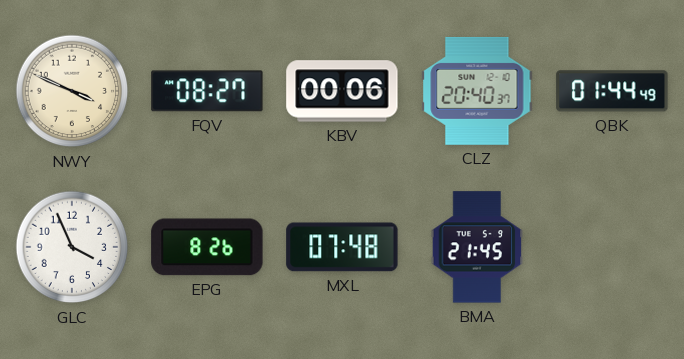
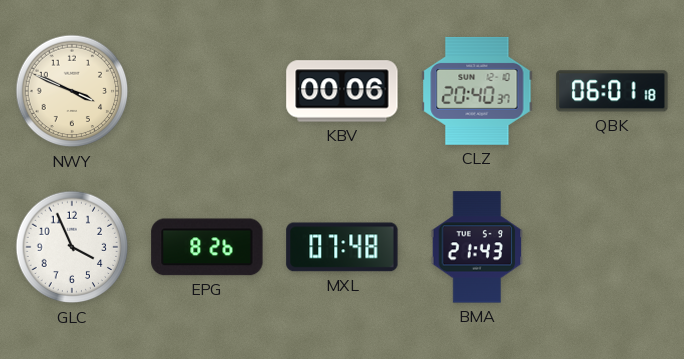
FQV: 08:27 -> none
QBK: 01:44 -> 06:01
BMA: 21:45 -> 21:43
